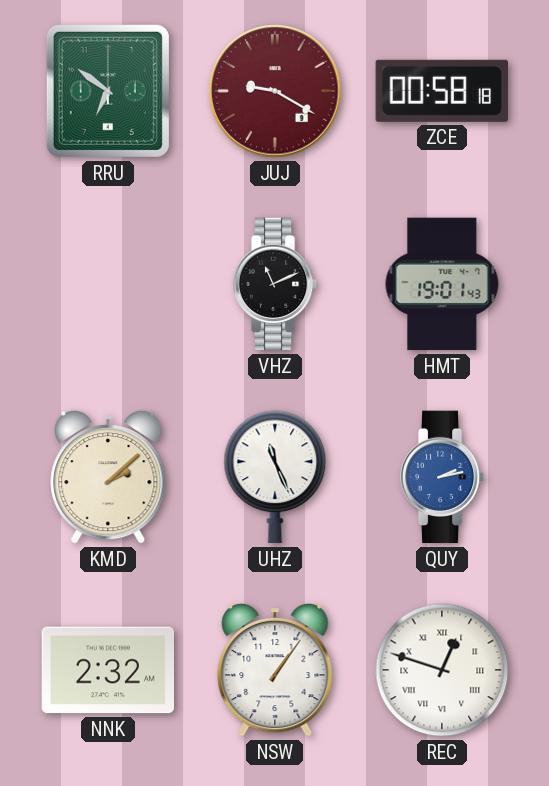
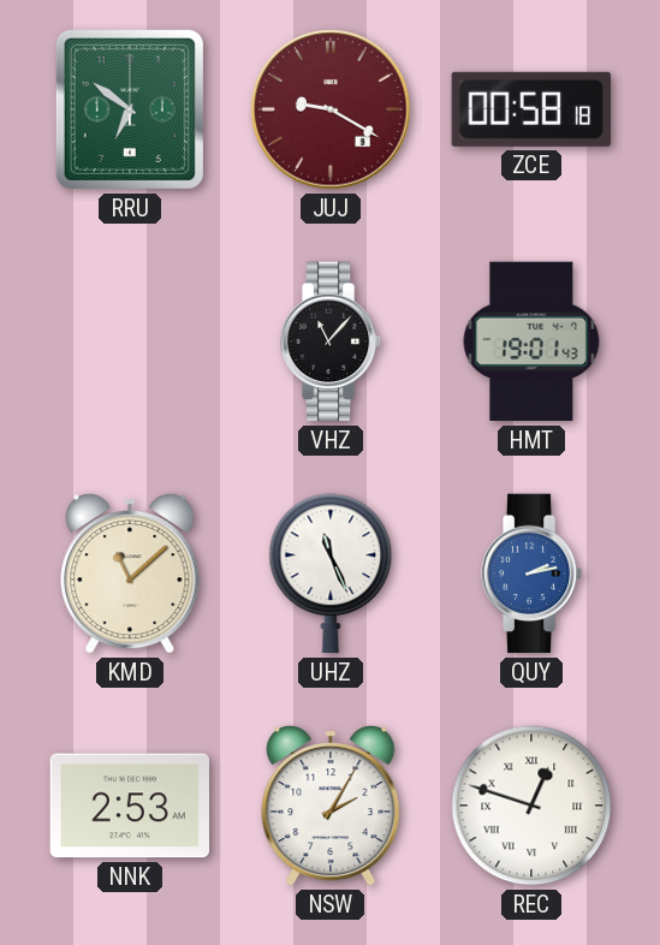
VHZ: 11:11 -> 11:07
KMD: 2:08 -> 11:08
NNK: 2:32 -> 2:53
NSW: 1:06 -> 2:05
